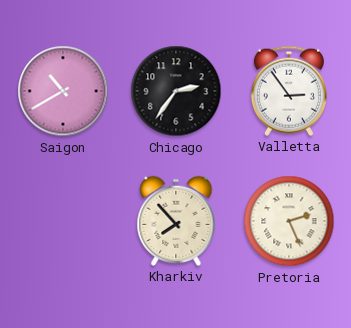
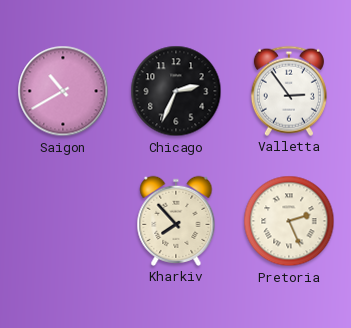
Chicago: 2:36 -> 2:34
